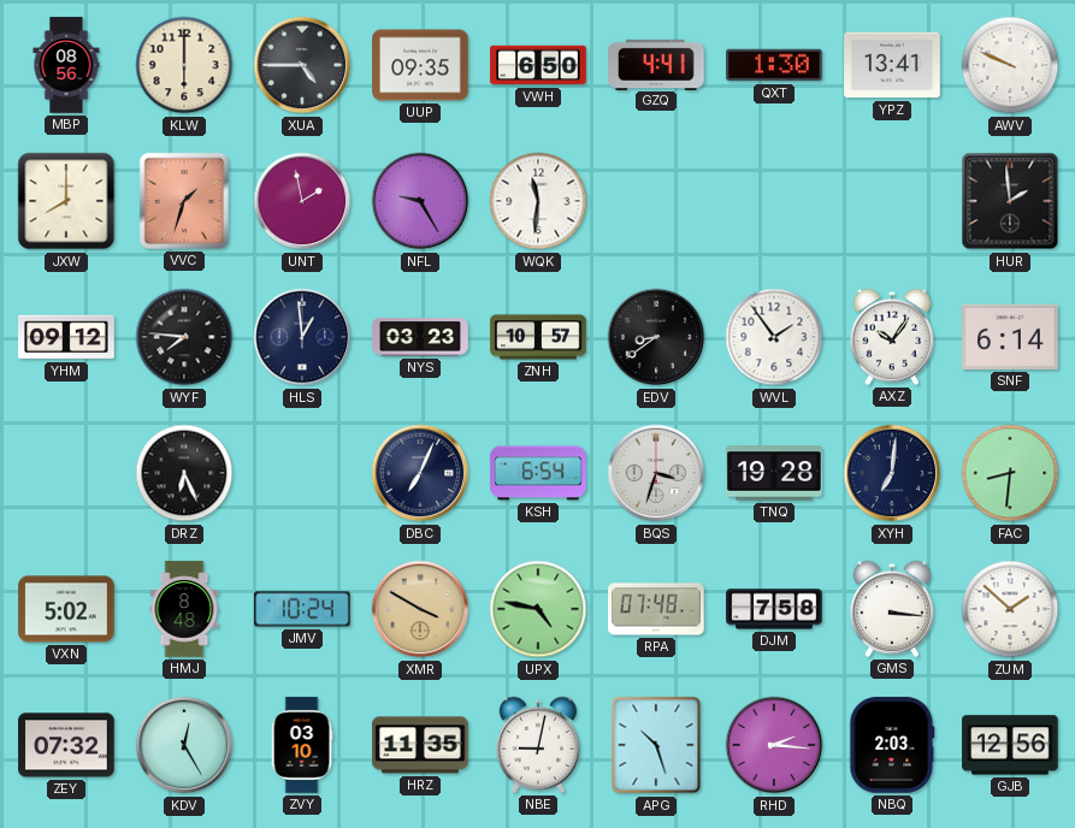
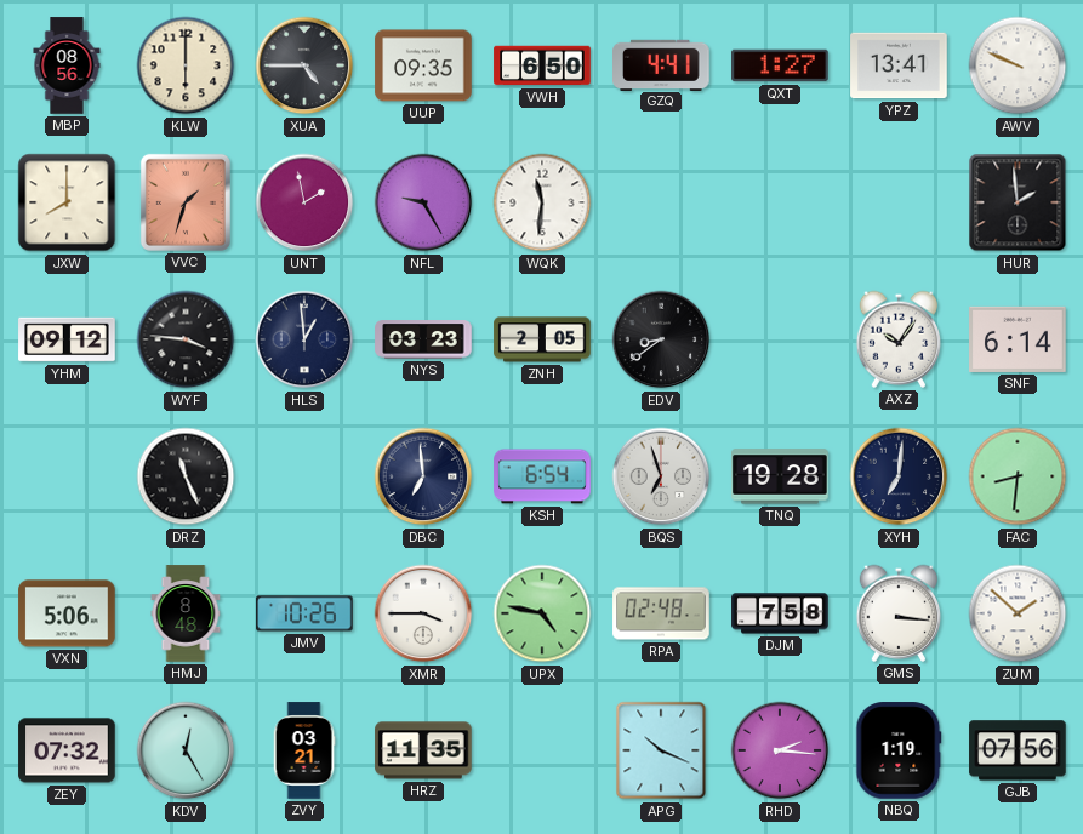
QXT: 1:30 -> 1:27
WYF: 7:46 -> 3:46
ZNH: 10:57 -> 2:05
WVL: 1:54 -> none
DRZ: 6:26 -> 11:26
DBC: 7:04 -> 6:59
BQS: 3:33 -> 6:57
VXN: 5:02 -> 5:06
JMV: 10:24 -> 10:26
XMR: 3:50 -> 3:45
XMR dial: champagne -> white
RPA: 07:48 -> 02:48
ZVY: 03:10 -> 03:21
NBE: 9:02 -> none
APG: 10:27 -> 10:19
NBQ: 2:03 -> 1:19
GJB: 12:56 -> 07:56
